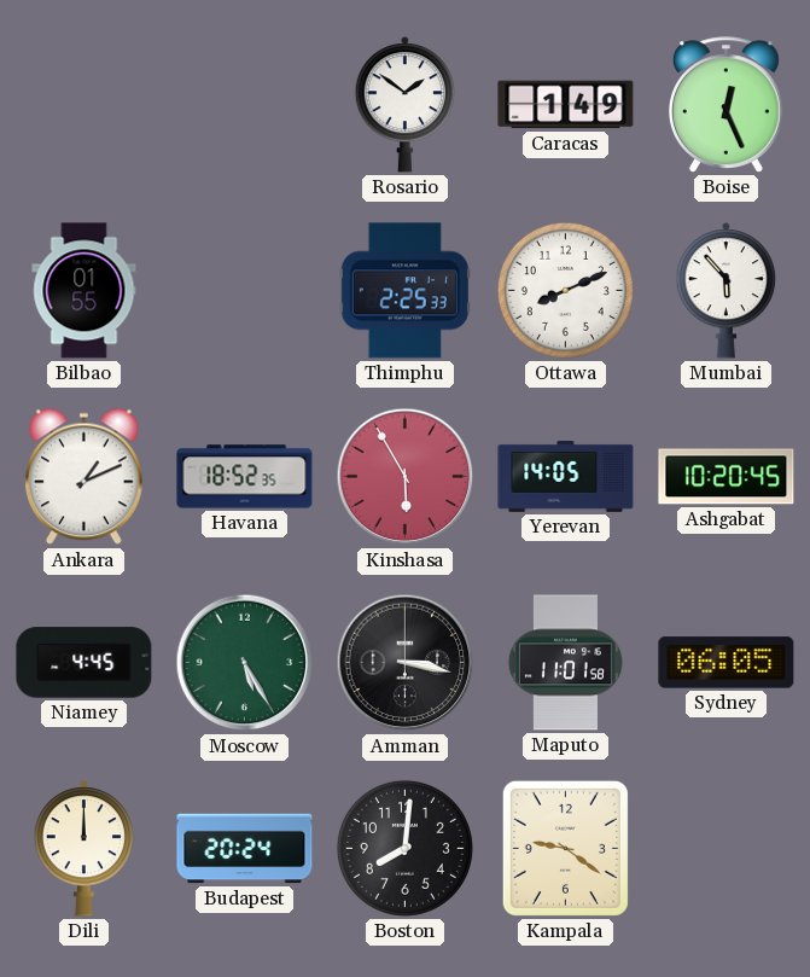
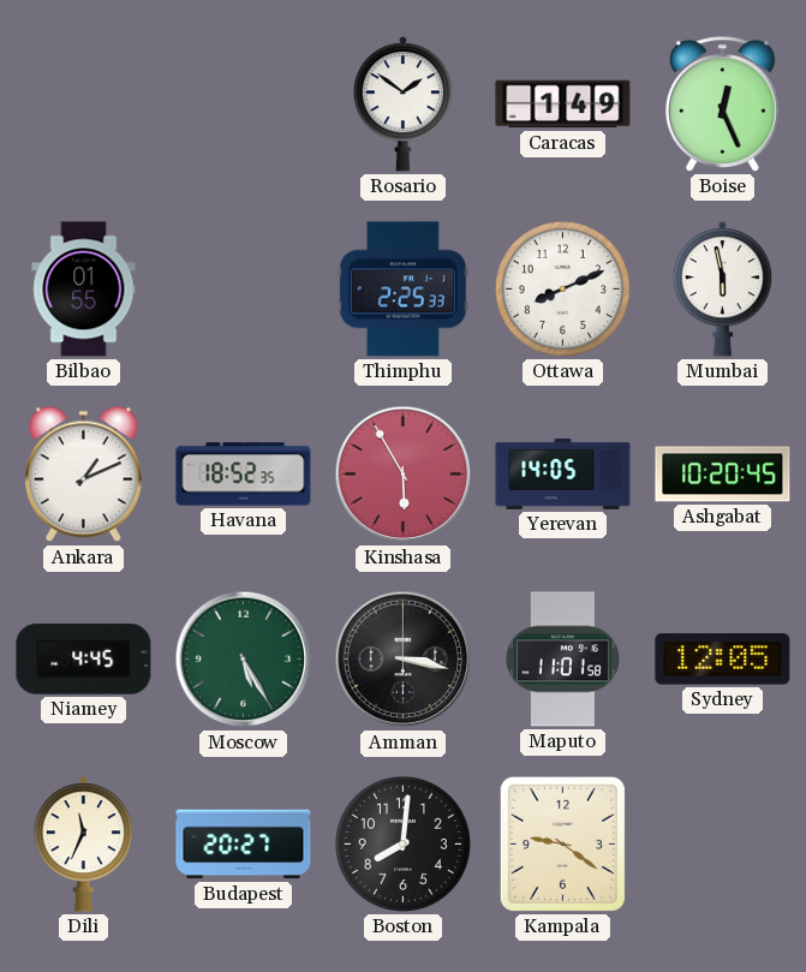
Mumbai: 5:53 -> 5:58
Sydney: 06:05 -> 12:05
Dili: 12:00 -> 11:34
Budapest: 20:24 -> 20:27
